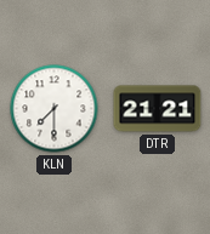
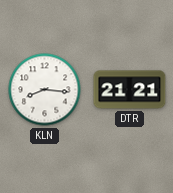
KLN: 7:30 -> 8:16
